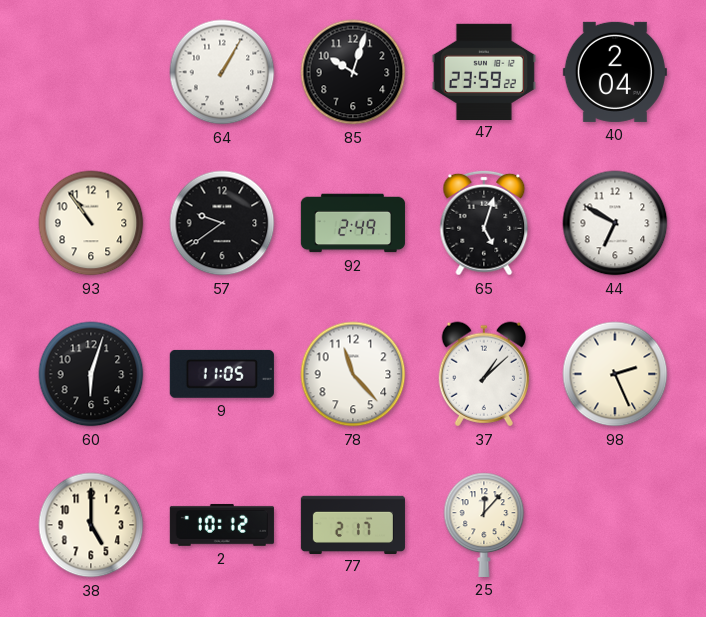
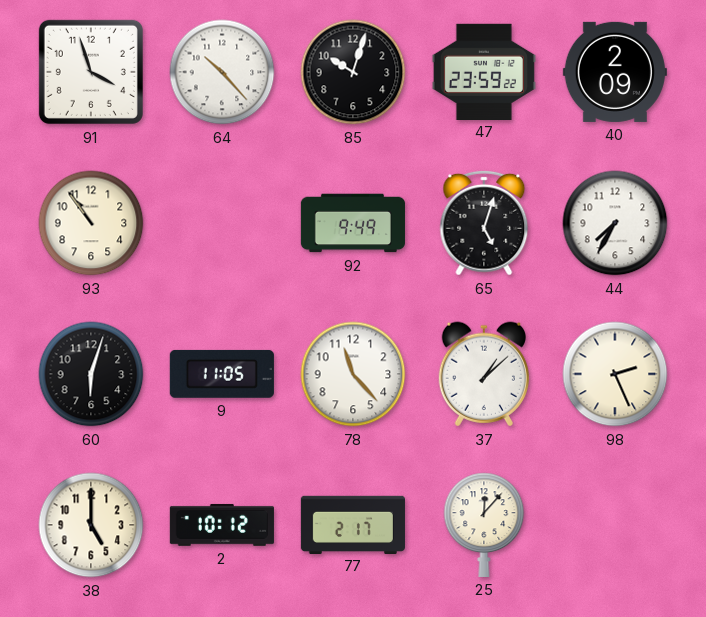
91: none -> 3:57
64: 1:05 -> 10:23
40: 2:04 -> 2:09
57: 9:39 -> none
92: 2:49 -> 9:49
44: 6:50 -> 7:35
